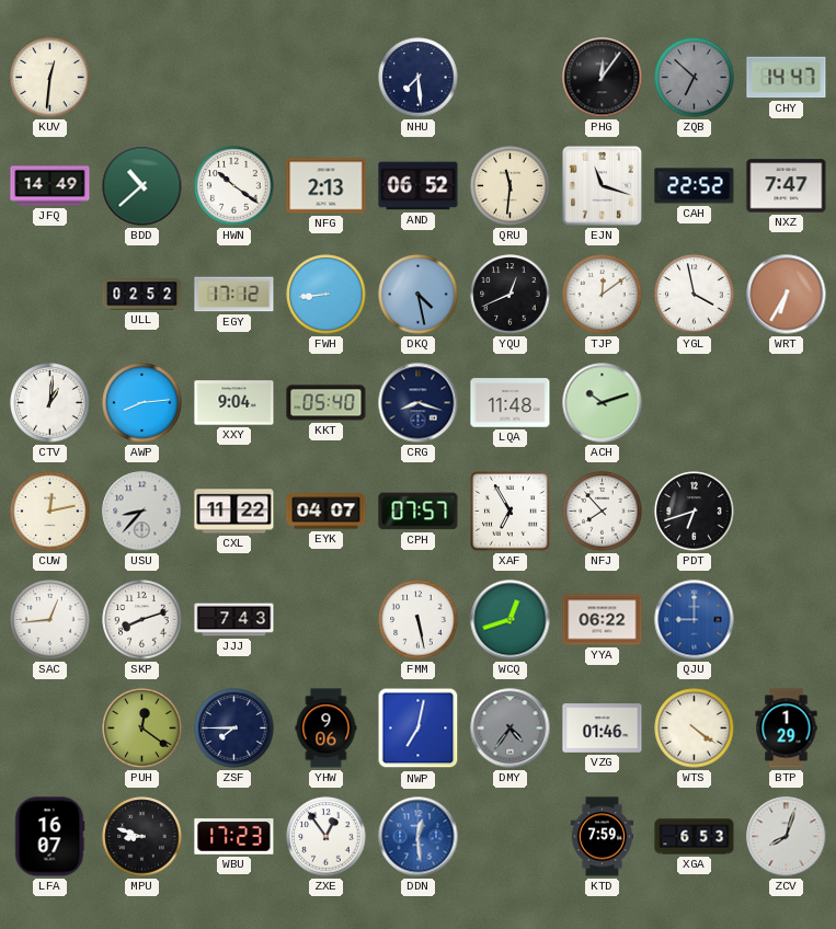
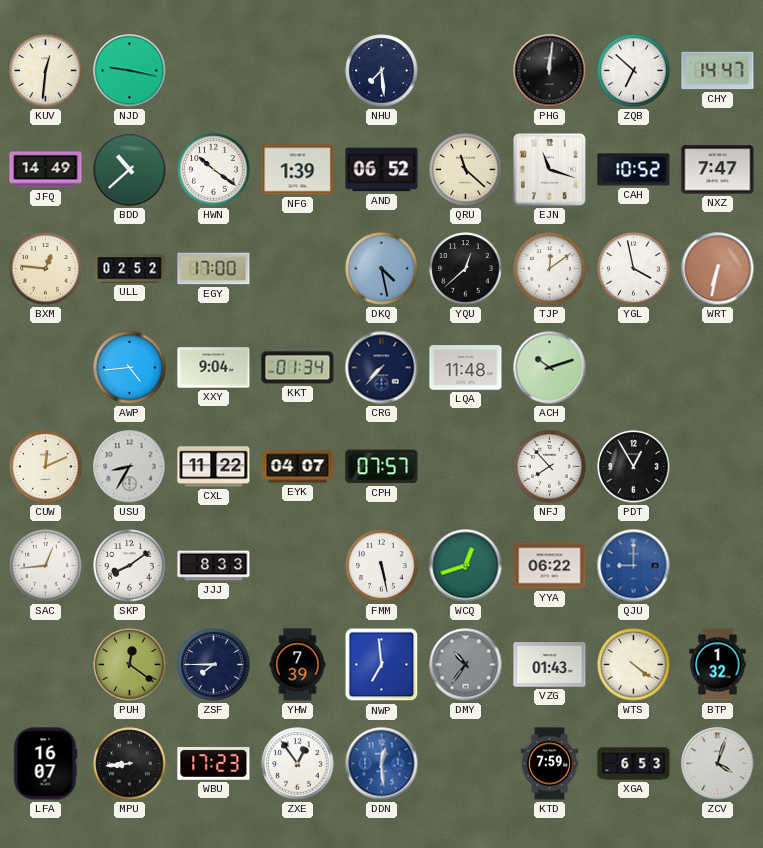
NJD: none -> 9:17
PHG: 12:06 -> 12:01
ZQB dial: grey -> white
NFG: 2:13 -> 1:39
QRU: 11:31 -> 11:22
CAH: 22:52 -> 10:52
BXM: none -> 12:46
EGY: 17:12 -> 17:00
FWH: 8:44 -> none
YQU: 12:41 -> 12:38
WRT: 6:35 -> 6:32
CTV: 1:01 -> none
AWP: 8:14 -> 4:44
KKT: 05:40 -> 01:34
CRG: 8:18 -> 7:37
CUW: 12:13 -> 12:11
USU: 8:37 -> 8:35
XAF: 6:55 -> none
PDT: 6:42 -> 12:55
SKP: 8:12 -> 8:09
JJJ: 7:43 -> 8:33
YHW: 9:06 -> 7:39
NWP: 7:02 -> 6:59
DMY: 4:36 -> 10:36
VZG: 01:46 -> 01:43
BTP: 1:29 -> 1:32
MPU: 8:48 -> 8:44
ZCV: 8:03 -> 4:03
